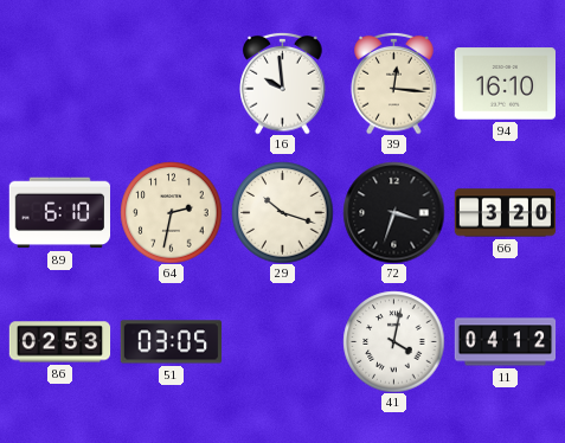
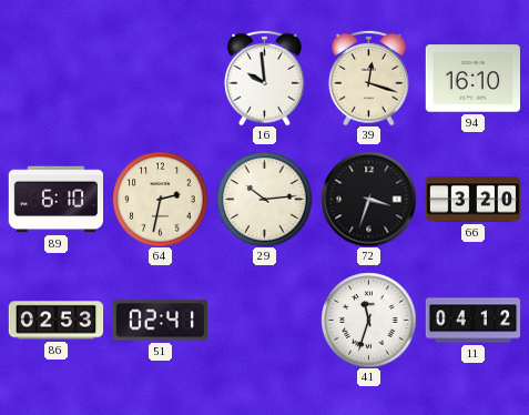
39: 12:16 -> 12:18
29: 10:18 -> 10:14
51: 03:05 -> 02:41
41: 4:02 -> 11:33
